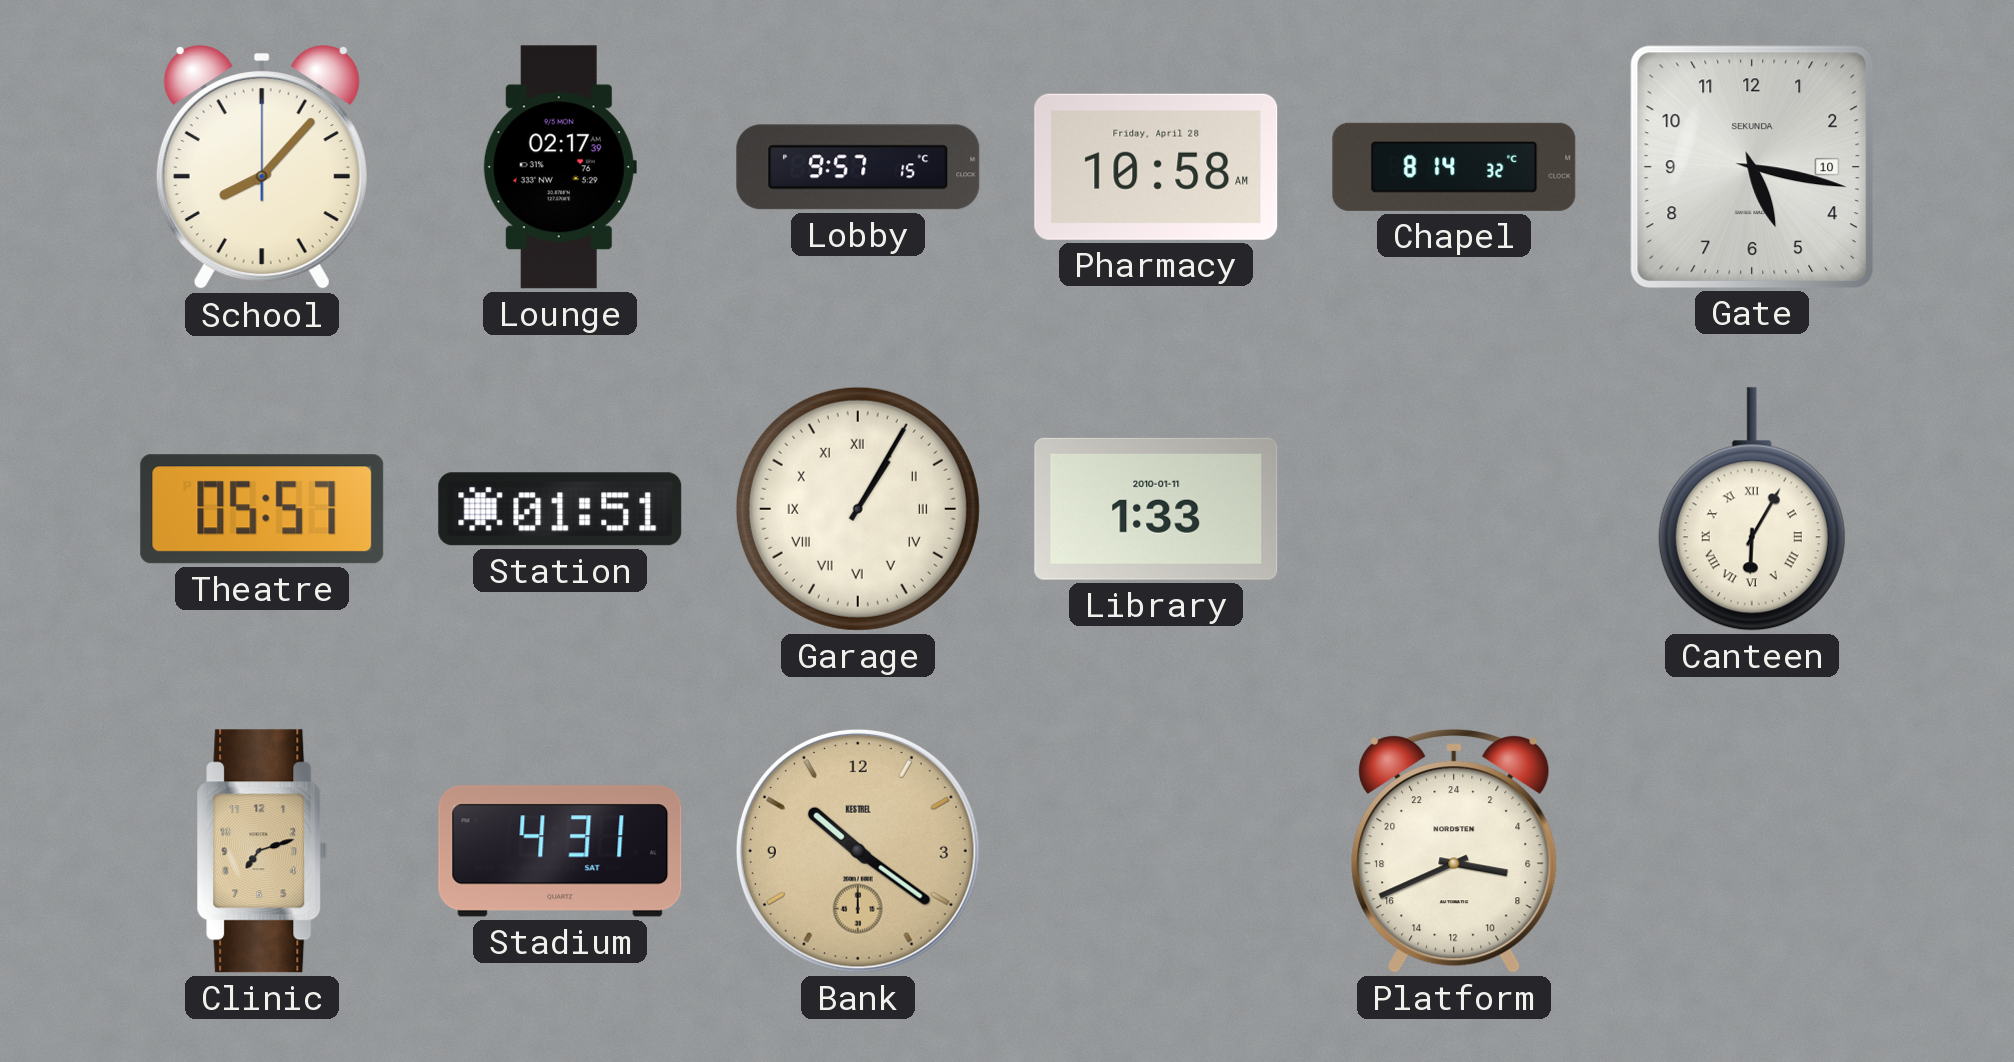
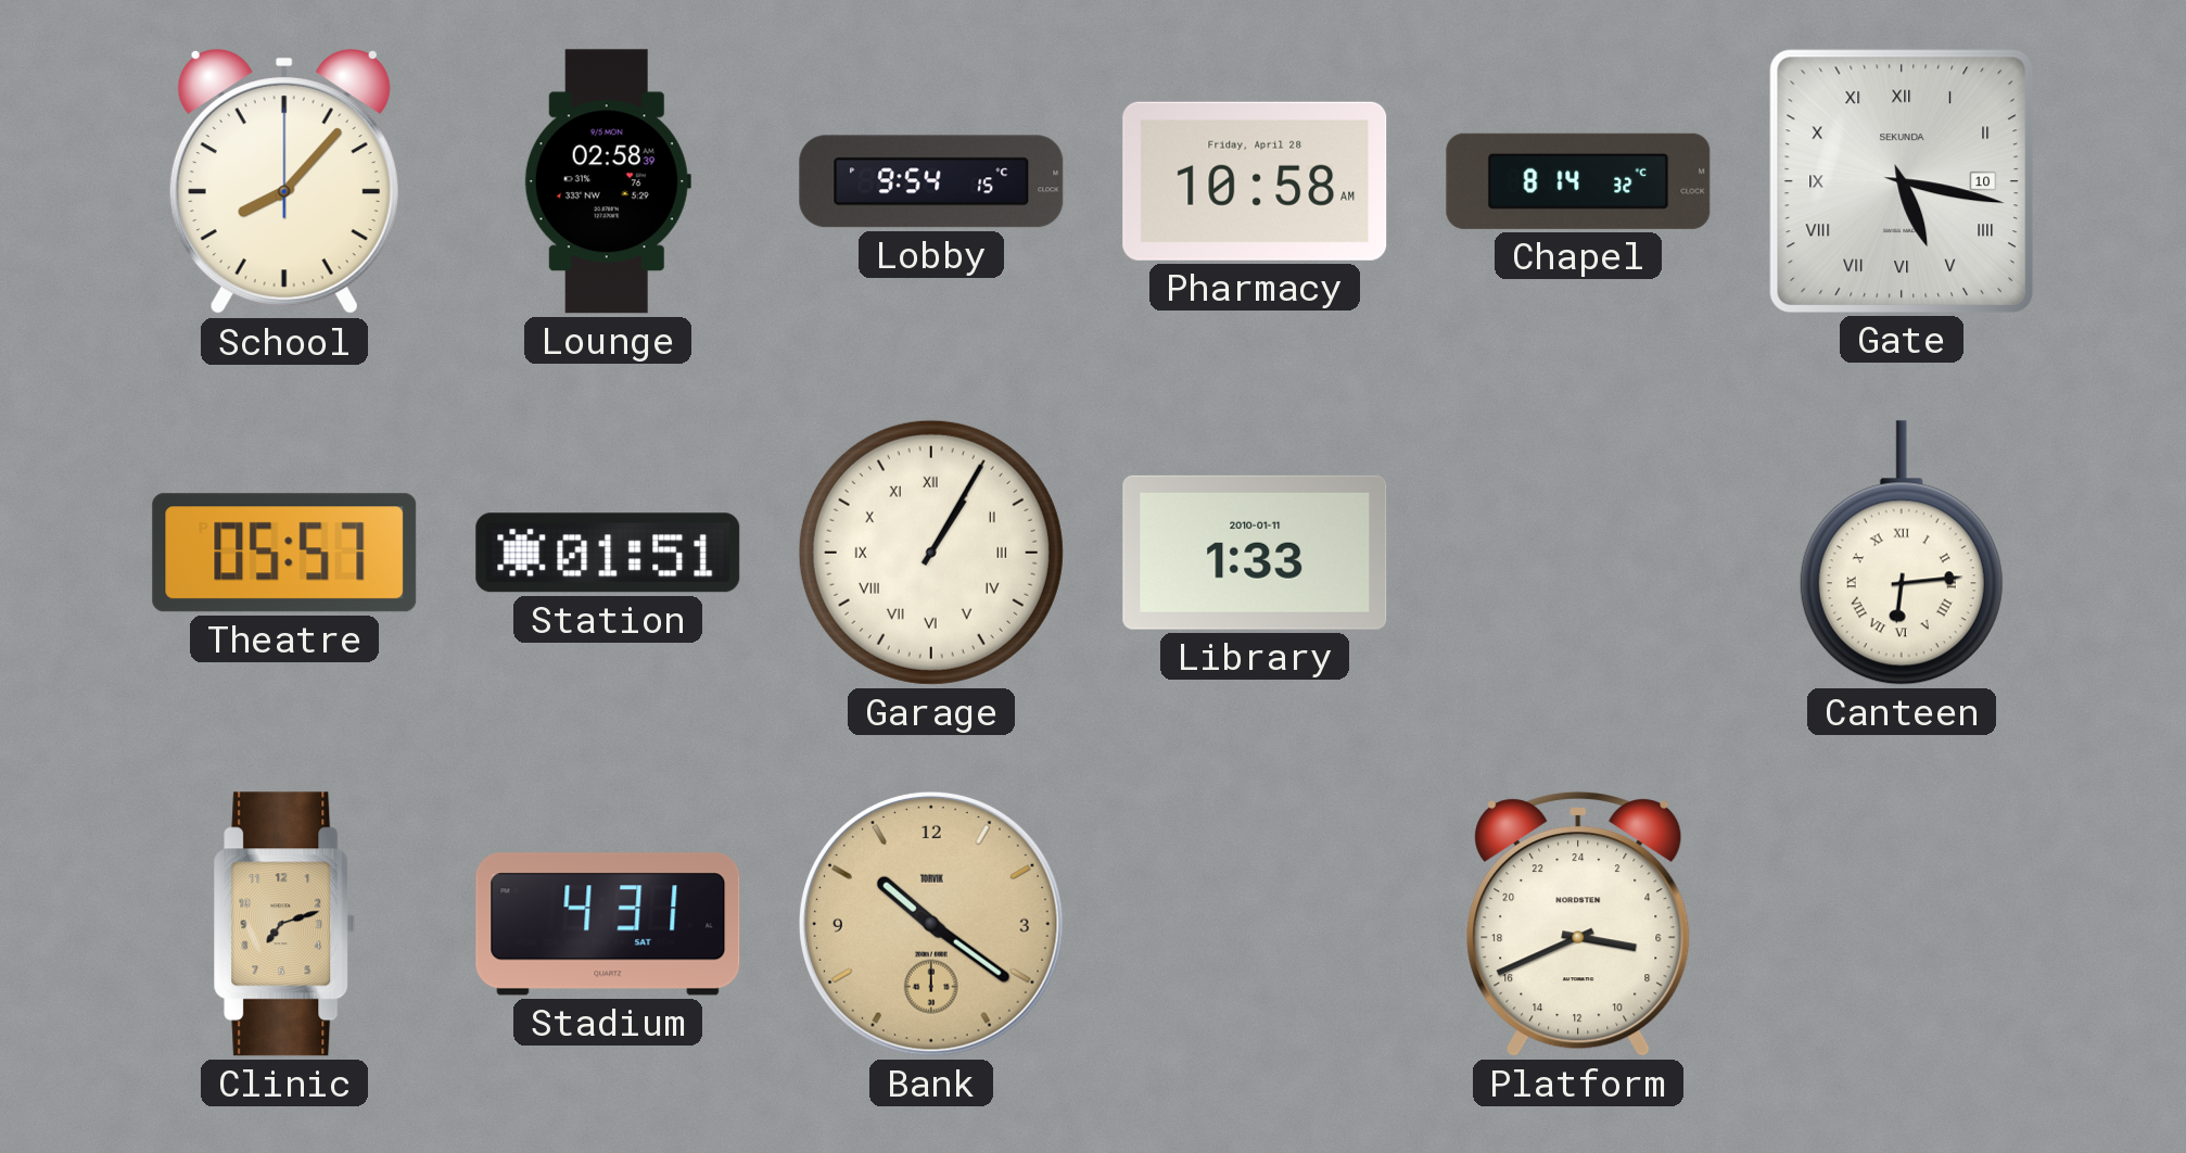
Lounge: 02:17 -> 02:58
Lobby: 9:57 -> 9:54
Gate numerals: Arabic -> Roman
Canteen: 6:05 -> 6:14
Bank brand: KESTREL -> TORVIK
